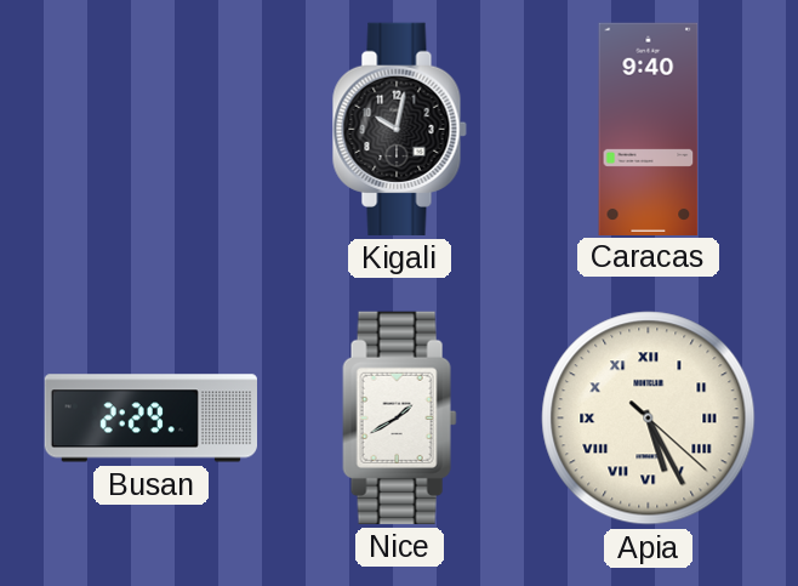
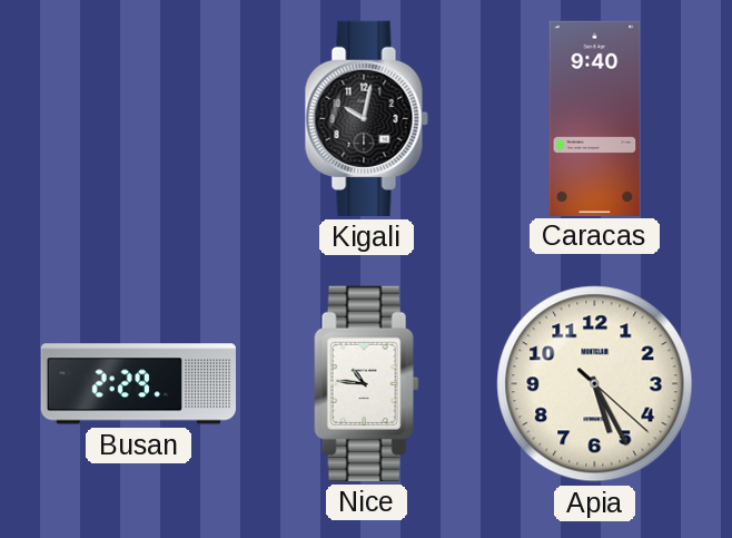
Nice: 1:40 -> 10:46
Apia numerals: Roman -> Arabic
